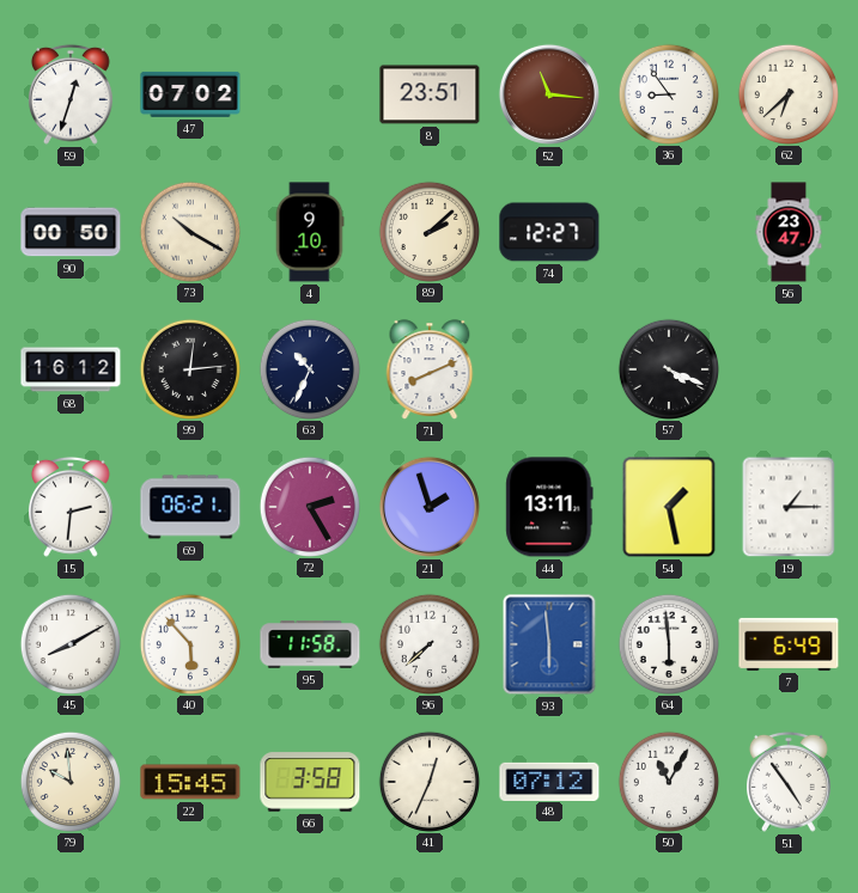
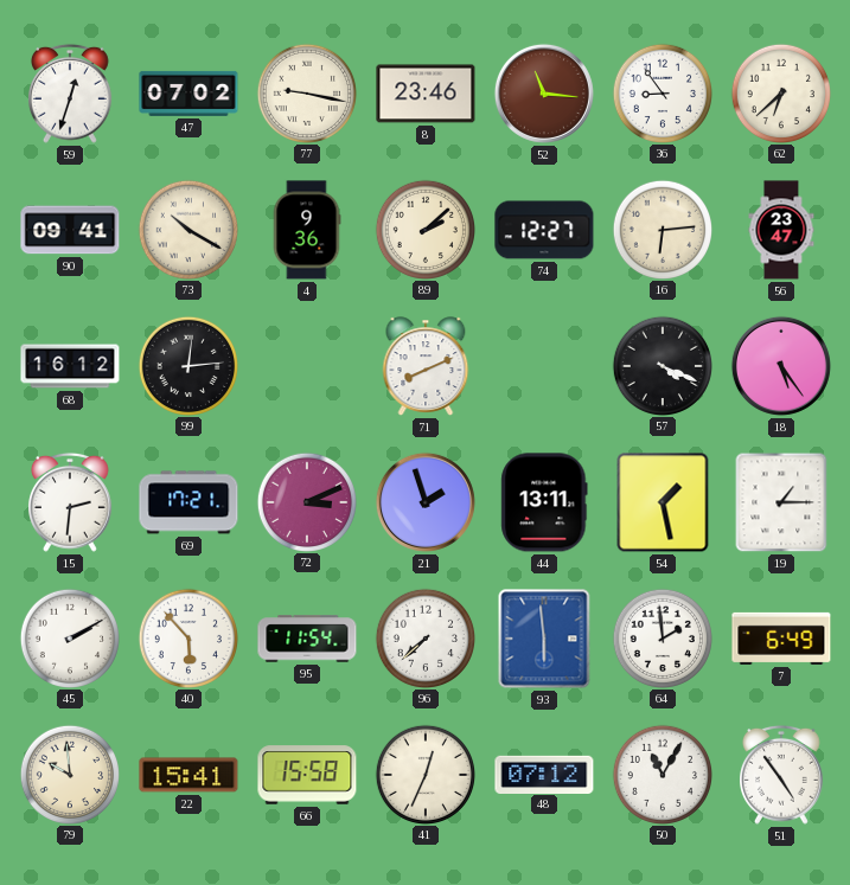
77: none -> 9:17
8: 23:51 -> 23:46
90: 00:50 -> 09:41
4: 9:10 -> 9:36
16: none -> 6:14
63: 10:34 -> none
18: none -> 5:24
69: 06:21 -> 17:21
72: 2:25 -> 3:11
45: 8:10 -> 2:10
95: 11:58 -> 11:54
64: 5:59 -> 1:59
22: 15:45 -> 15:41
66: 3:58 -> 15:58
